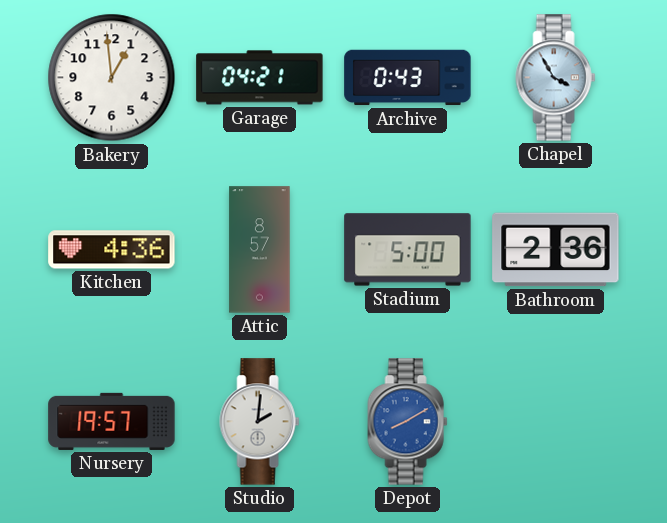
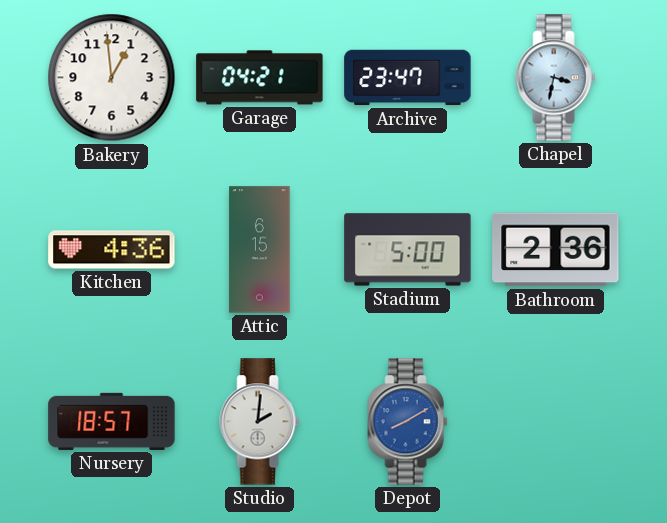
Archive: 0:43 -> 23:47
Chapel: 3:55 -> 3:32
Attic: 8:57 -> 6:15
Nursery: 19:57 -> 18:57
